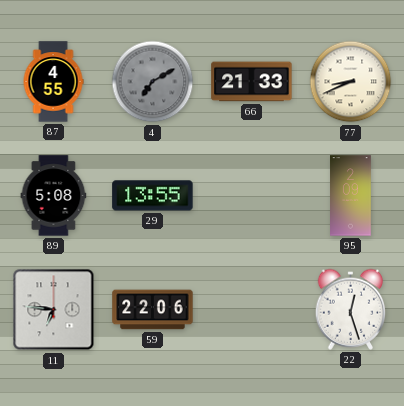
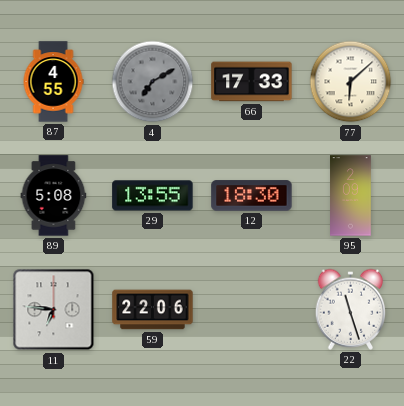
66: 21:33 -> 17:33
77: 8:41 -> 6:08
12: none -> 18:30
22: 12:27 -> 11:27
